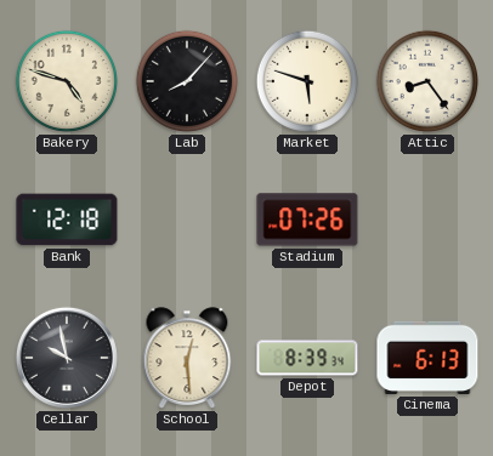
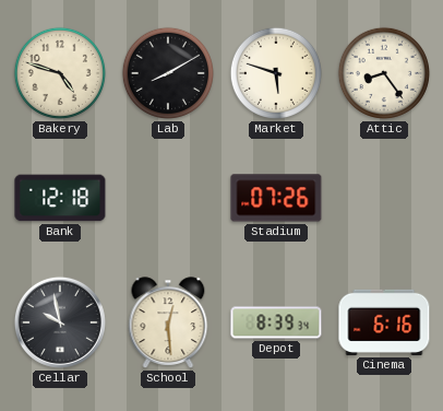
Lab: 8:07 -> 8:10
Cinema: 6:13 -> 6:16
